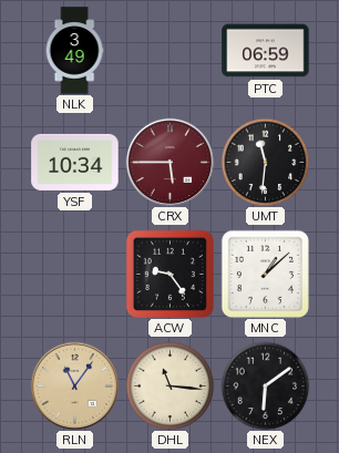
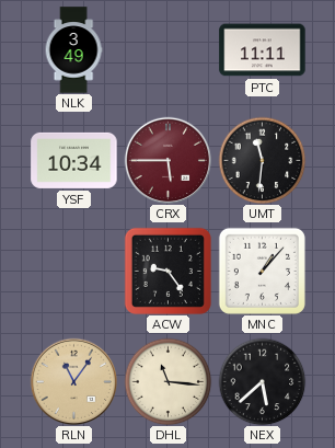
PTC: 06:59 -> 11:11
MNC: 1:08 -> 1:07
NEX: 6:09 -> 5:38
